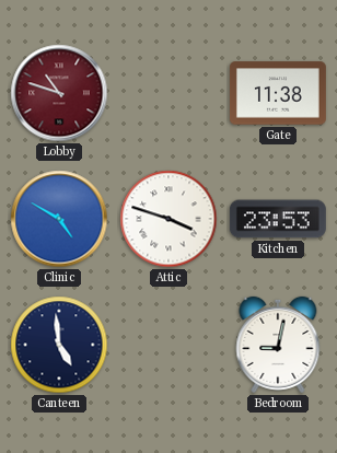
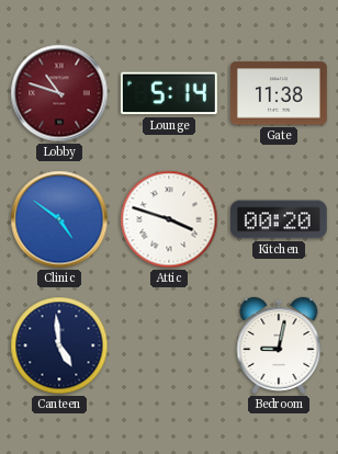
Lounge: none -> 5:14
Clinic: 4:50 -> 4:51
Kitchen: 23:53 -> 00:20
